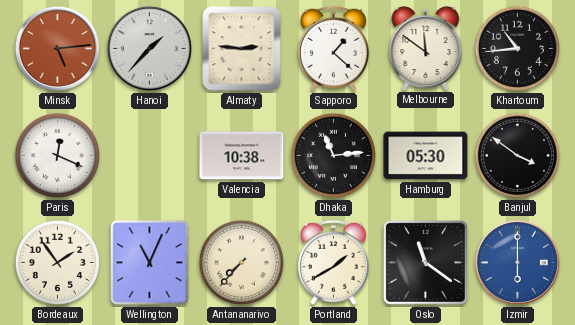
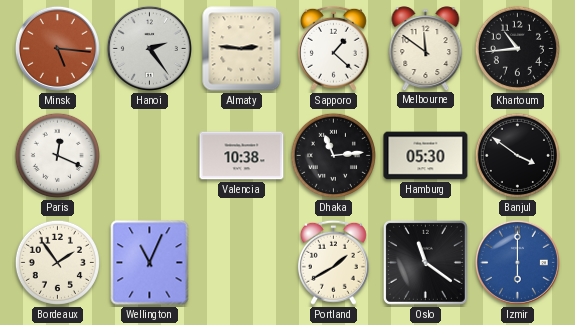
Minsk: 5:14 -> 5:16
Hanoi: 1:37 -> 2:24
Antananarivo: 7:37 -> none
